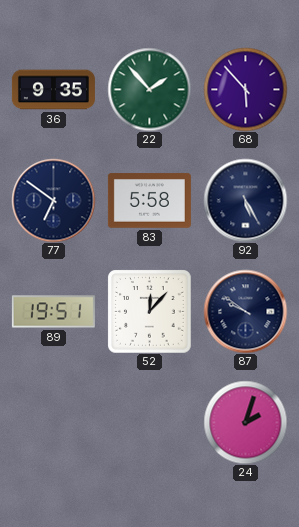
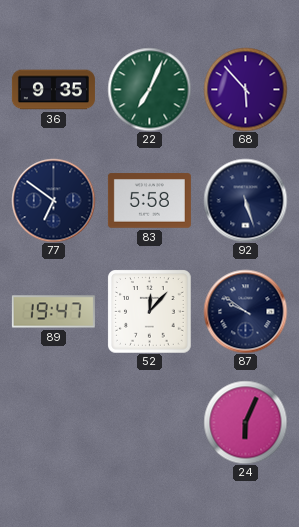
22: 1:53 -> 7:04
92: 5:25 -> 5:27
89: 19:51 -> 19:47
24: 2:03 -> 6:04
